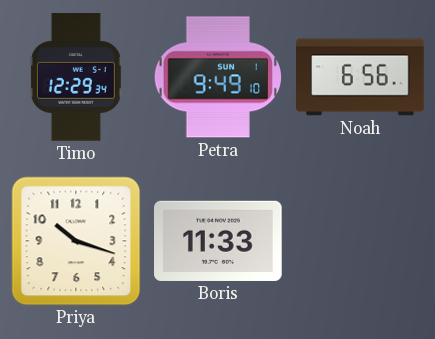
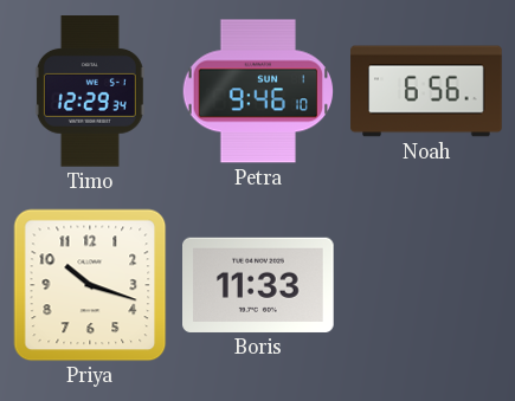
Petra: 9:49 -> 9:46
